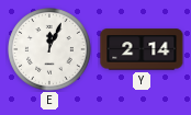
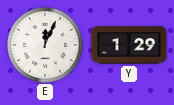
Y: 2:14 -> 1:29
